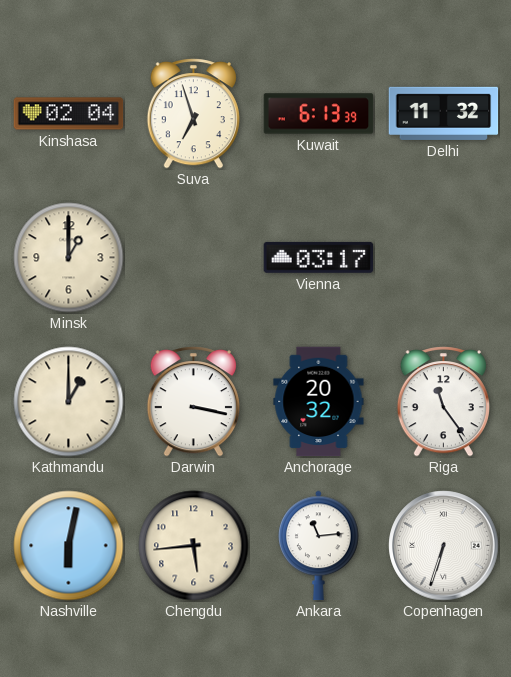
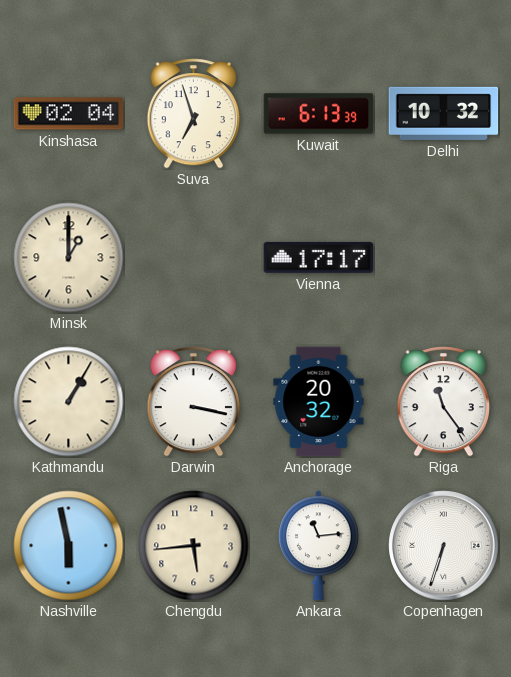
Delhi: 11:32 -> 10:32
Vienna: 03:17 -> 17:17
Kathmandu: 1:00 -> 1:05
Nashville: 6:02 -> 5:58
